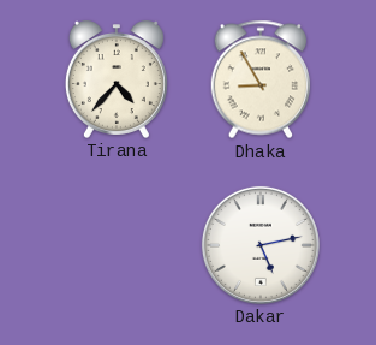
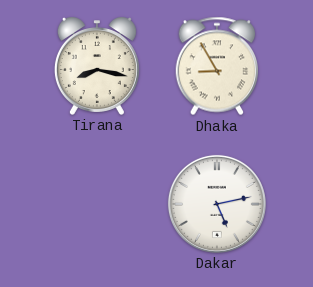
Tirana: 4:37 -> 8:17
